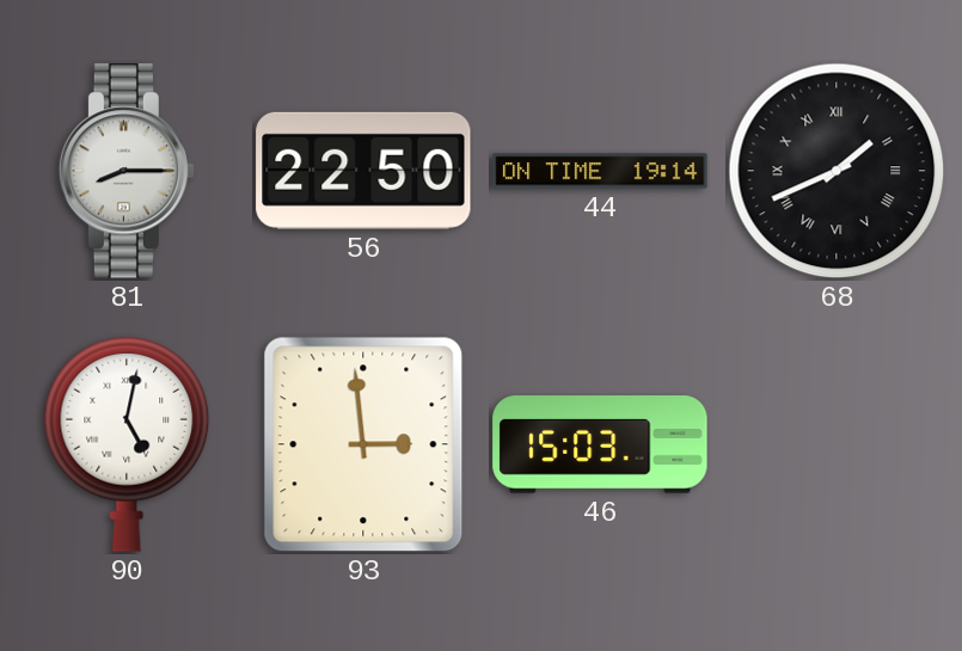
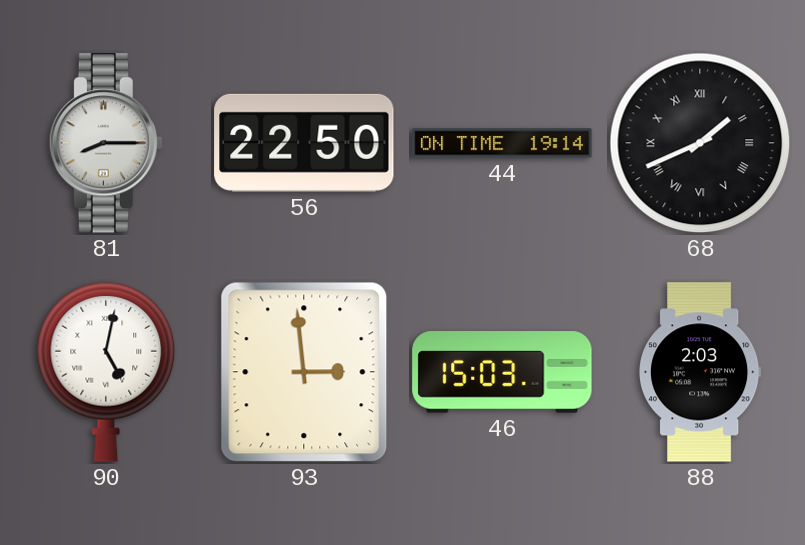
88: none -> 2:03
